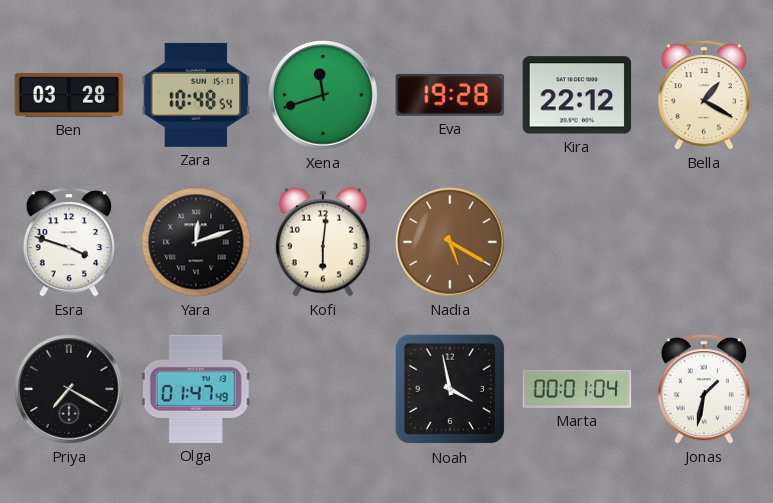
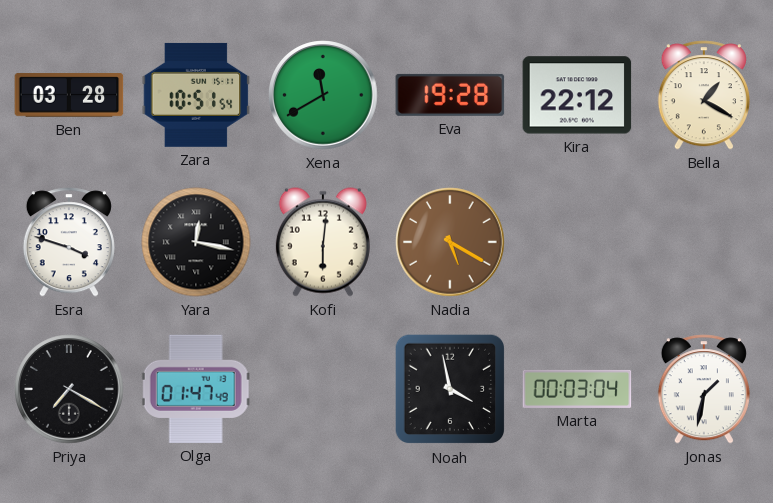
Zara: 10:48 -> 10:51
Xena: 11:42 -> 11:40
Yara: 12:12 -> 12:17
Marta: 00:01 -> 00:03
